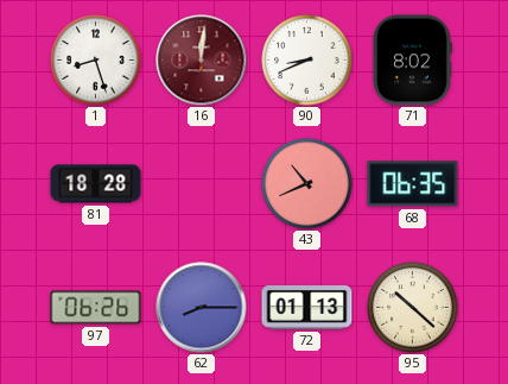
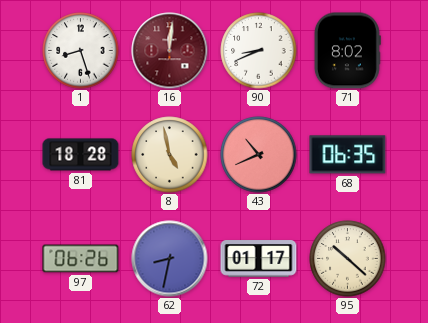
8: none -> 4:58
62: 8:15 -> 8:32
72: 01:13 -> 01:17
